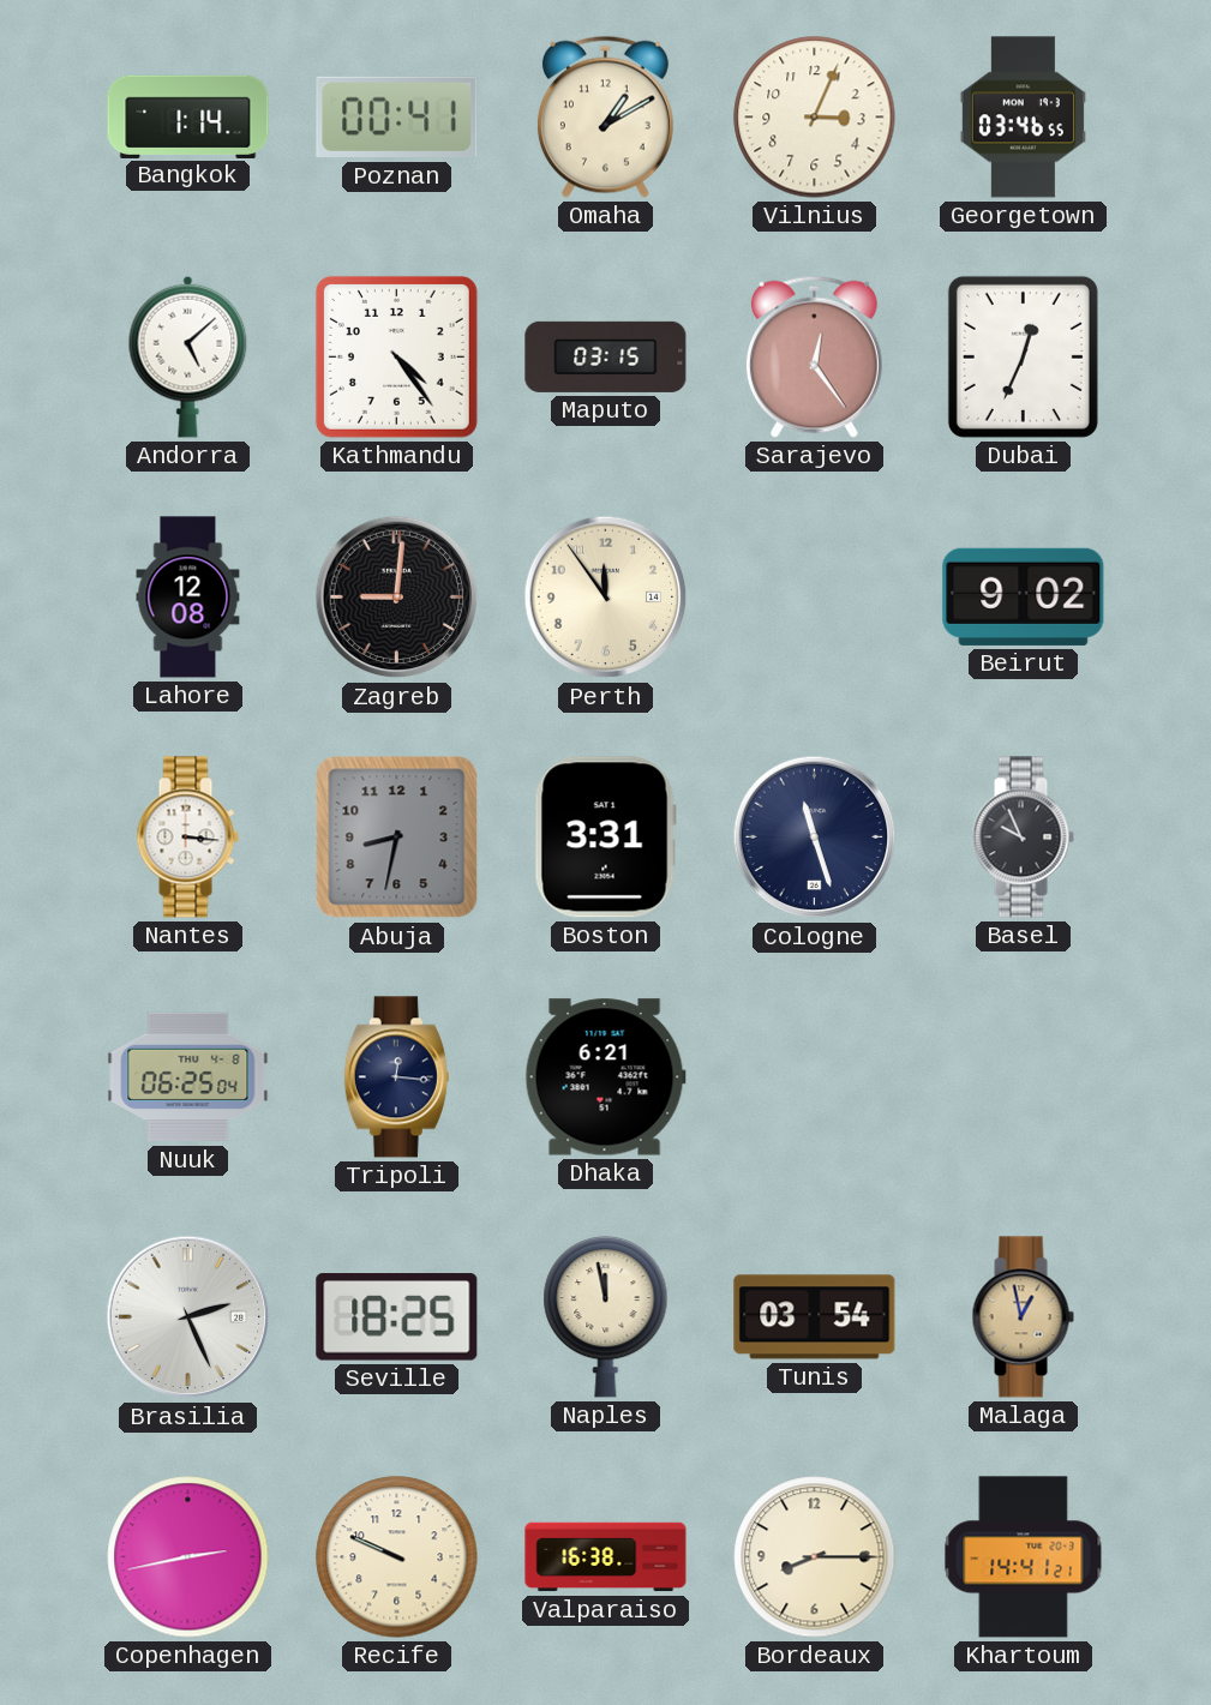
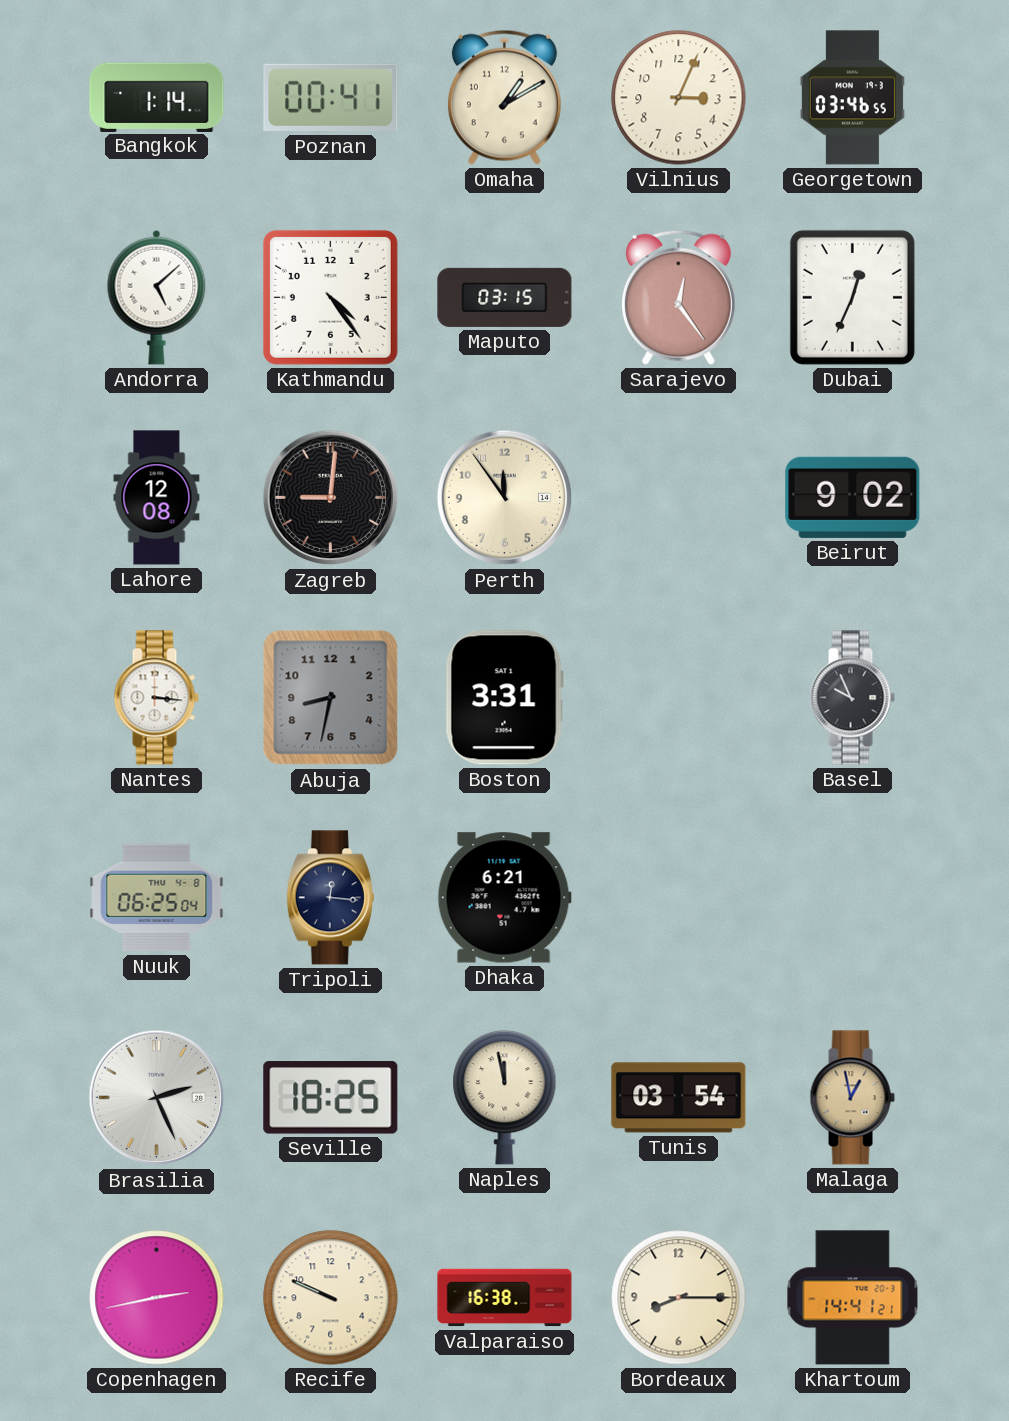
Cologne: 11:27 -> none
